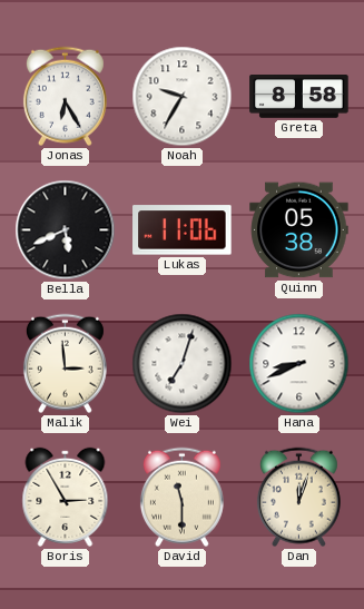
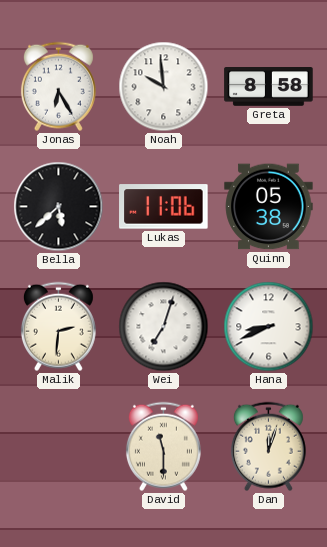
Noah: 9:35 -> 9:59
Bella: 5:41 -> 5:38
Malik: 2:59 -> 2:31
Boris: 2:55 -> none
